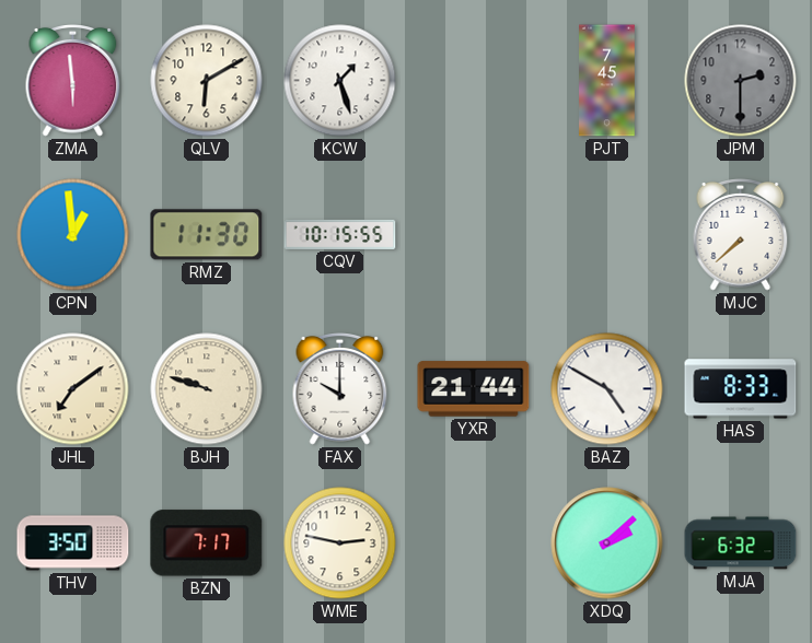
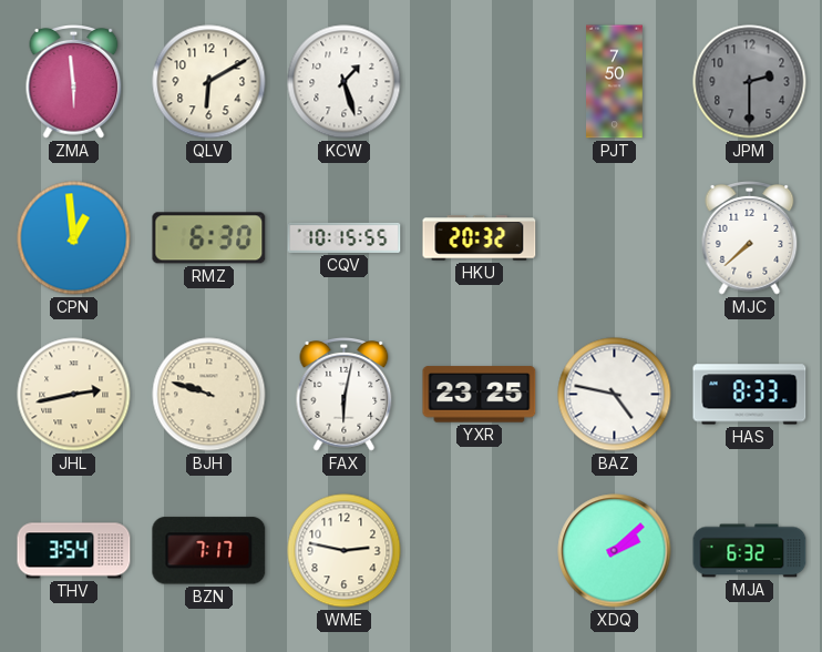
PJT: 7:45 -> 7:50
RMZ: 11:30 -> 6:30
HKU: none -> 20:32
JHL: 7:09 -> 2:43
FAX: 10:00 -> 6:02
YXR: 21:44 -> 23:25
BAZ: 4:50 -> 4:47
THV: 3:50 -> 3:54
